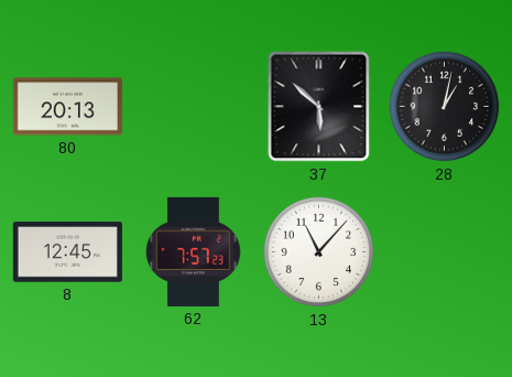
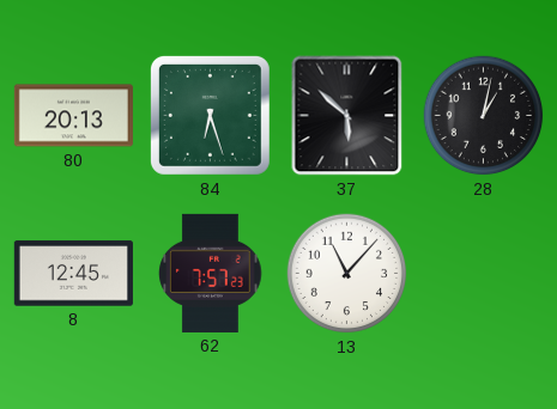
84: none -> 6:27
